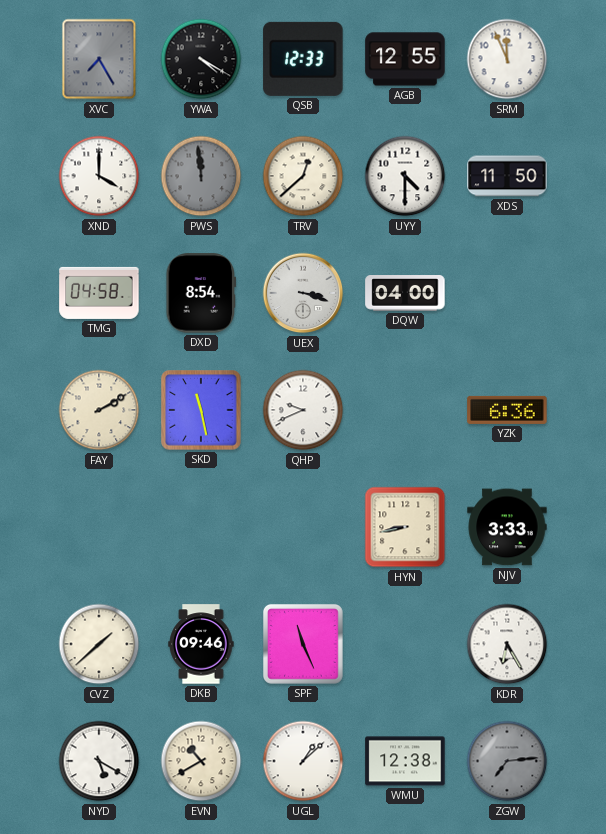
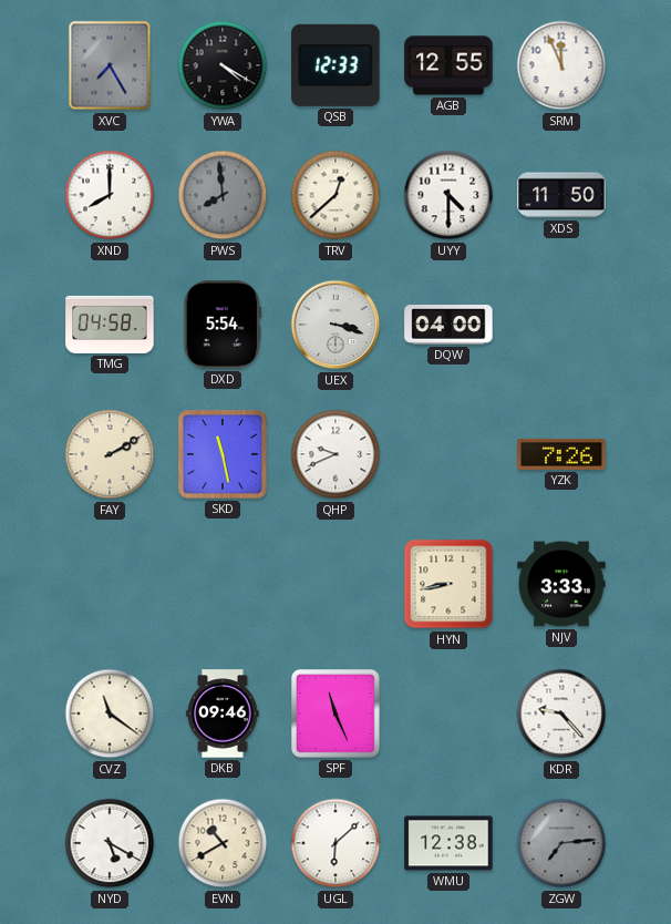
XND: 4:00 -> 8:00
PWS: 11:59 -> 7:59
DXD: 8:54 -> 5:54
YZK: 6:36 -> 7:26
CVZ: 1:38 -> 11:21
KDR: 6:25 -> 9:23
UGL: 1:08 -> 6:08
